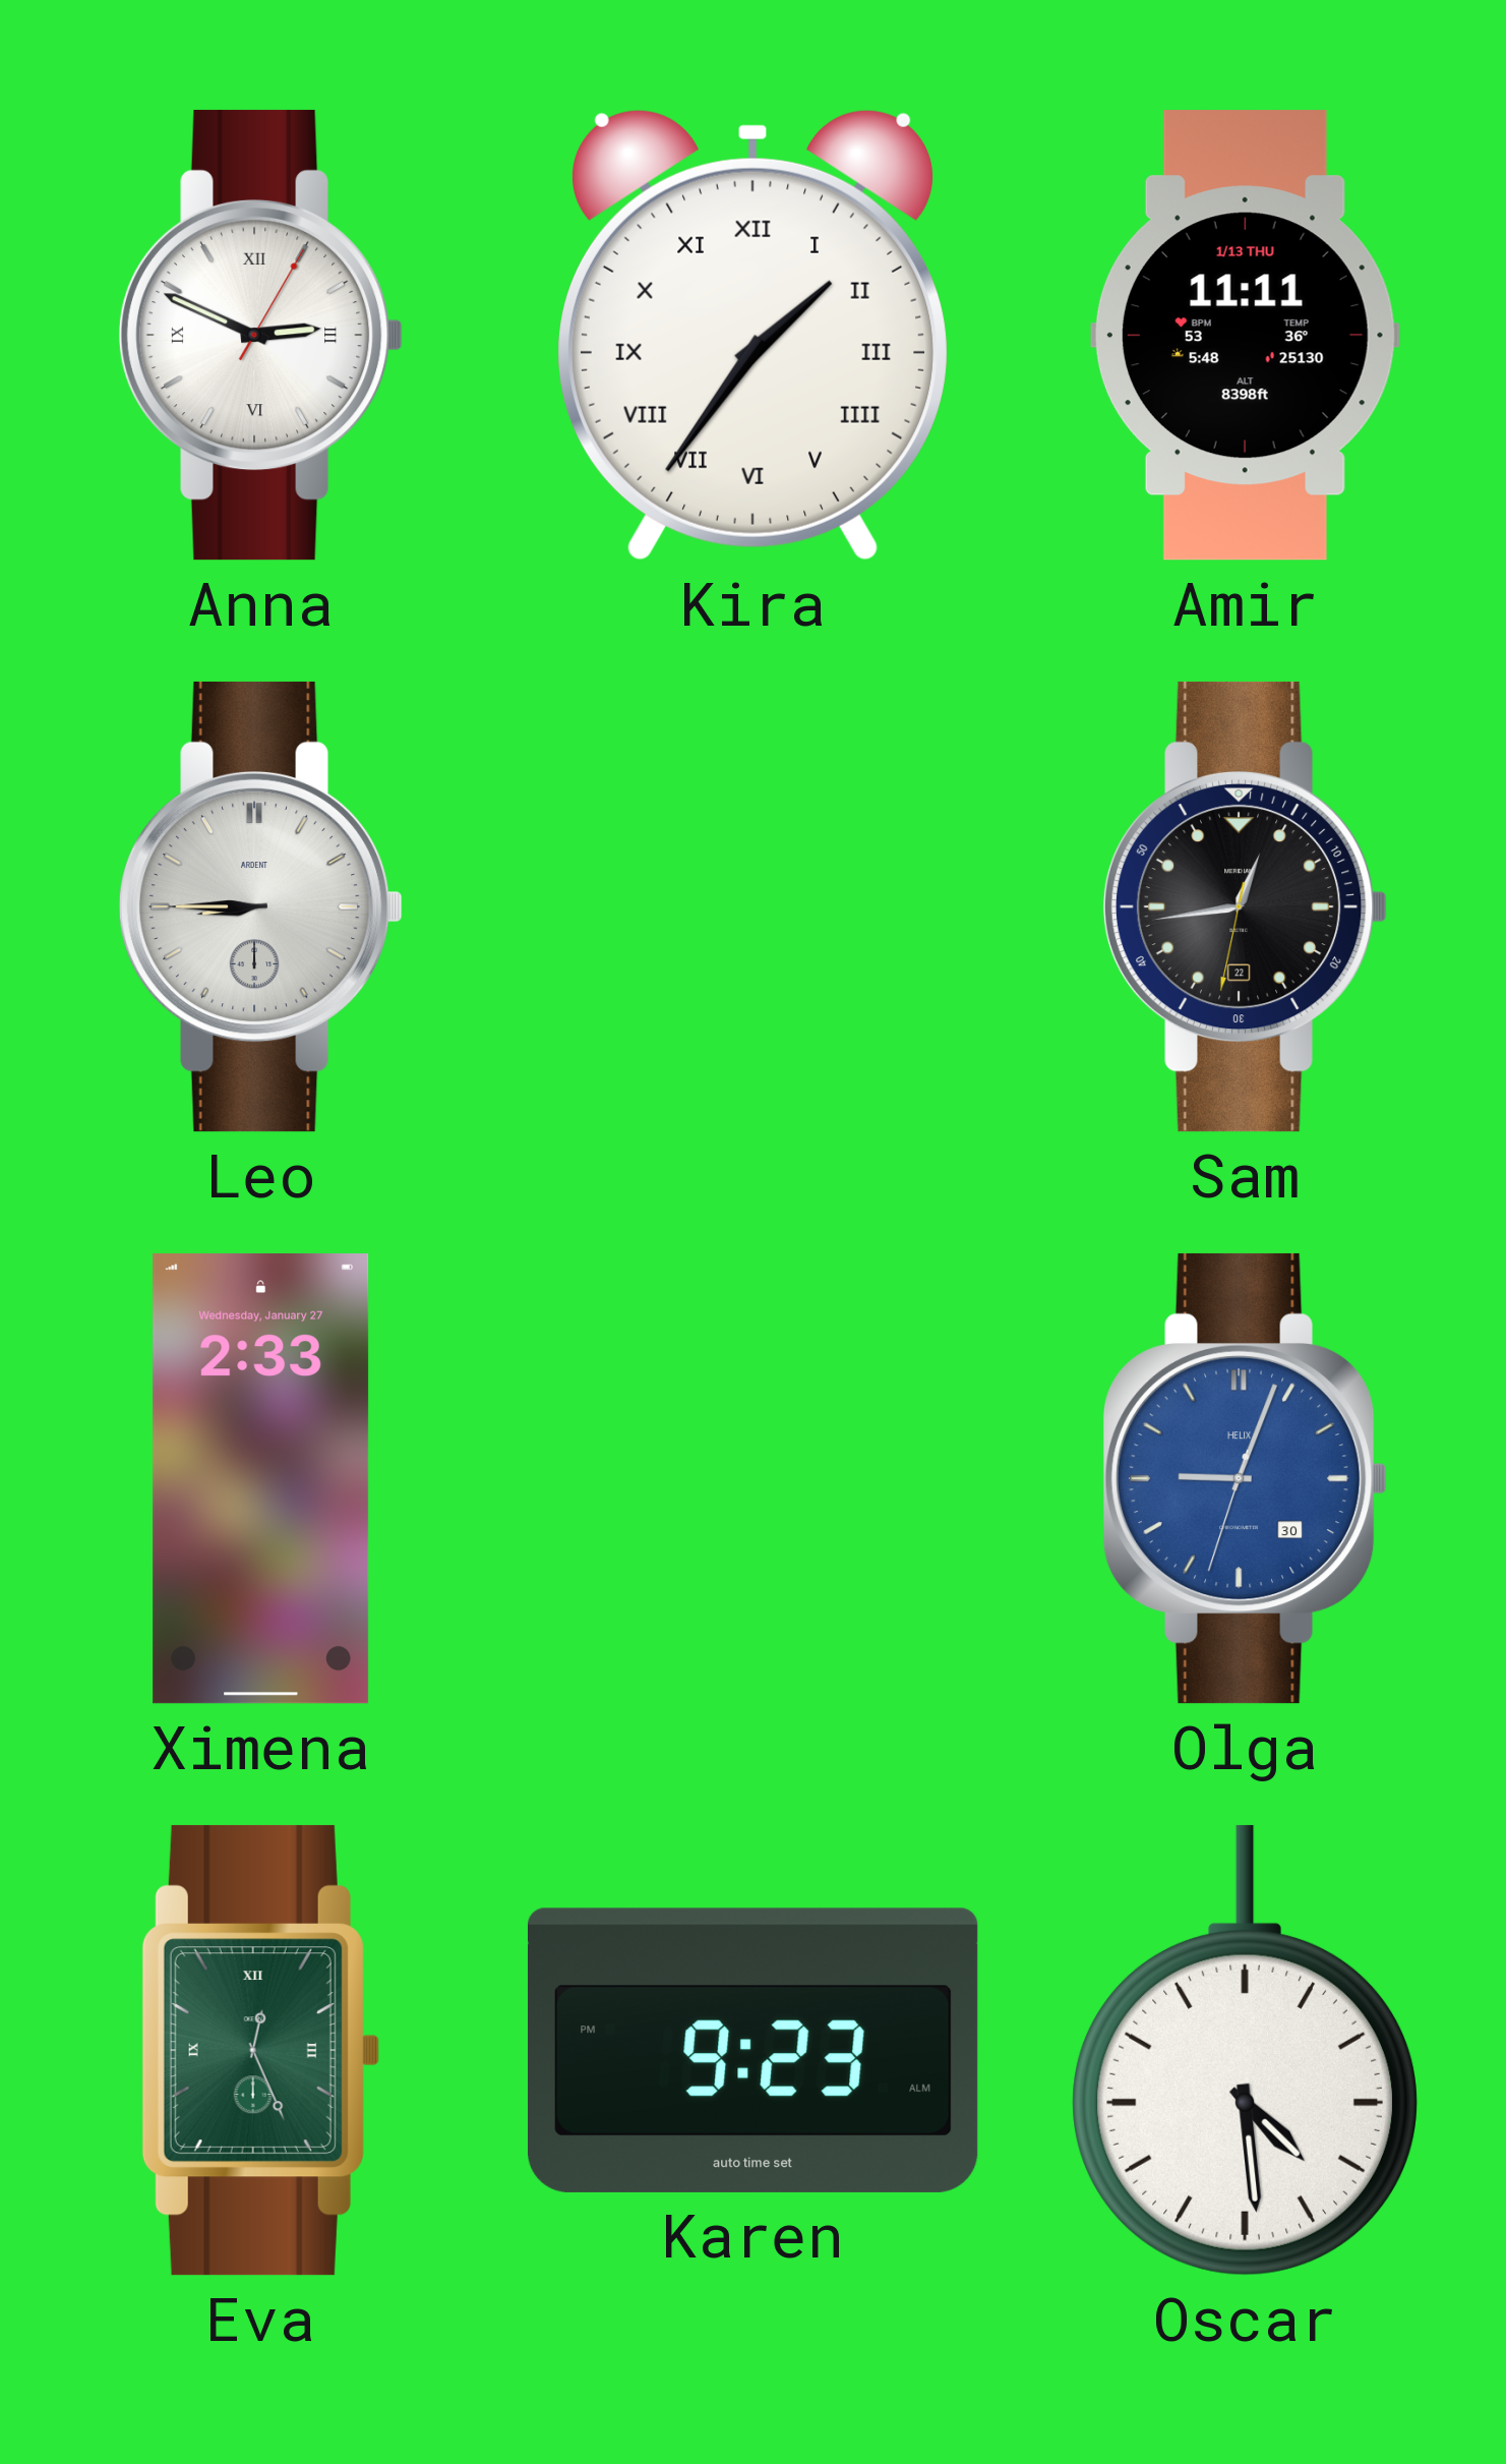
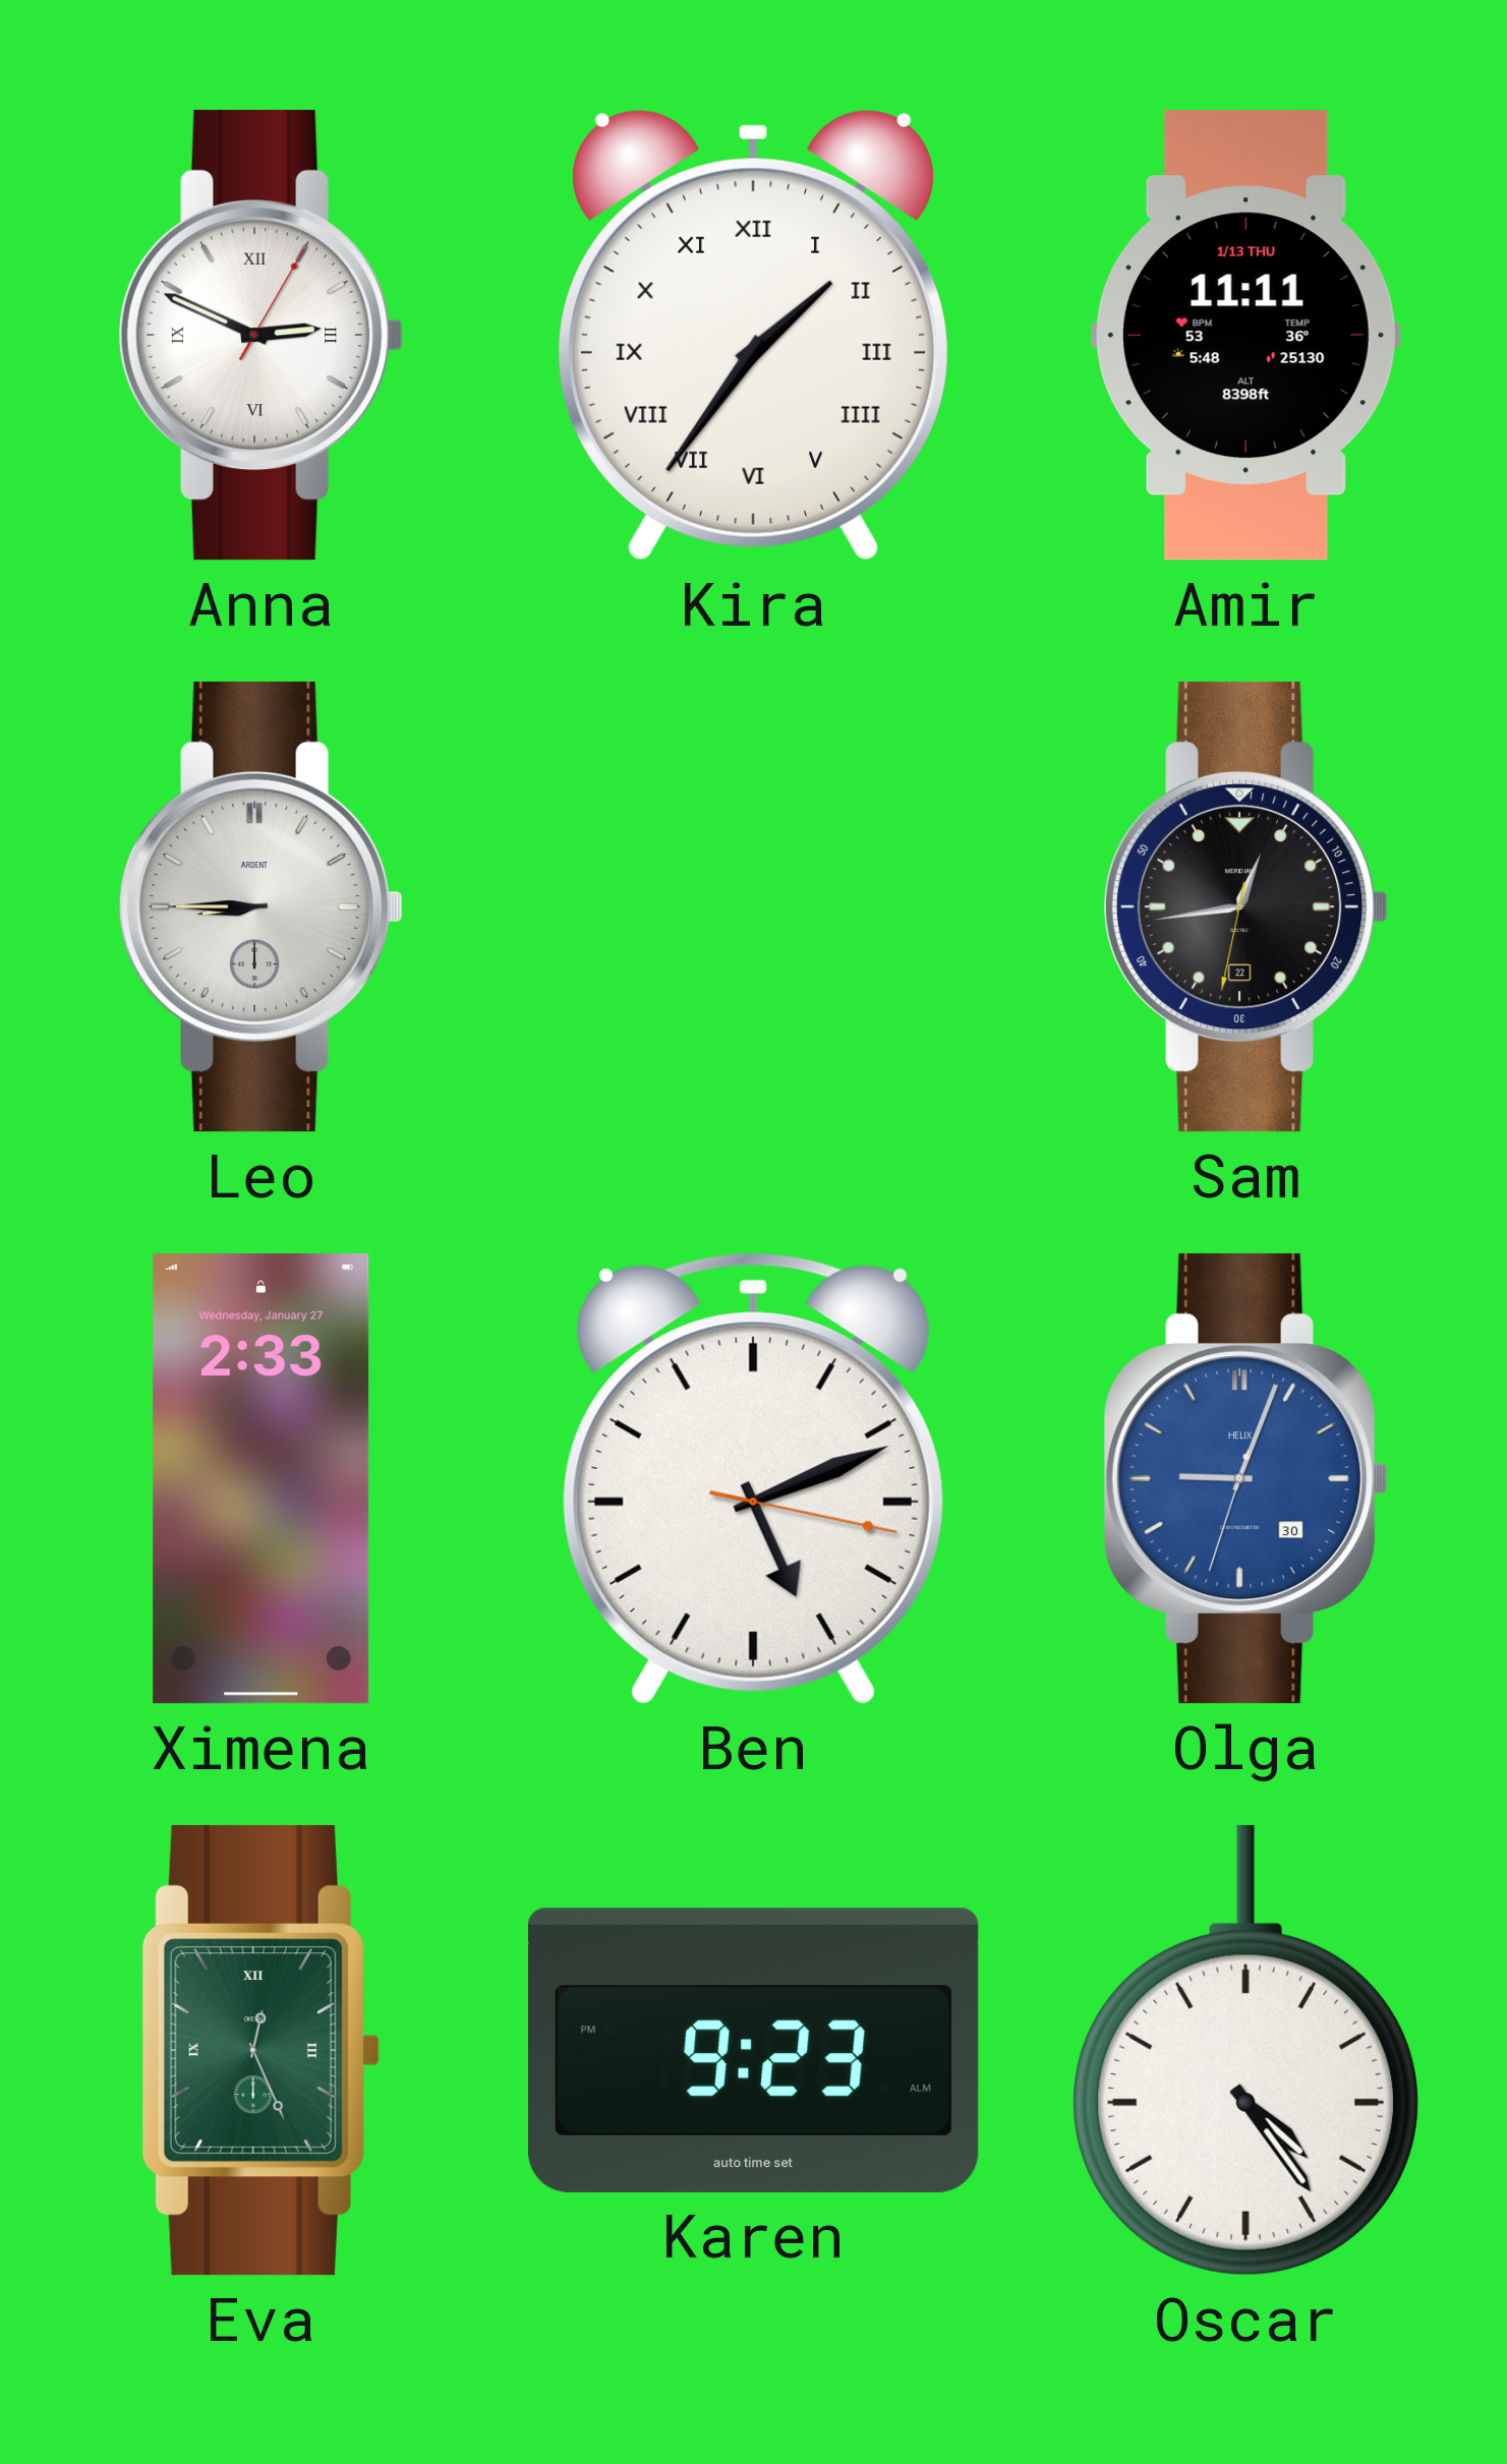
Ben: none -> 5:11
Oscar: 4:29 -> 4:24
